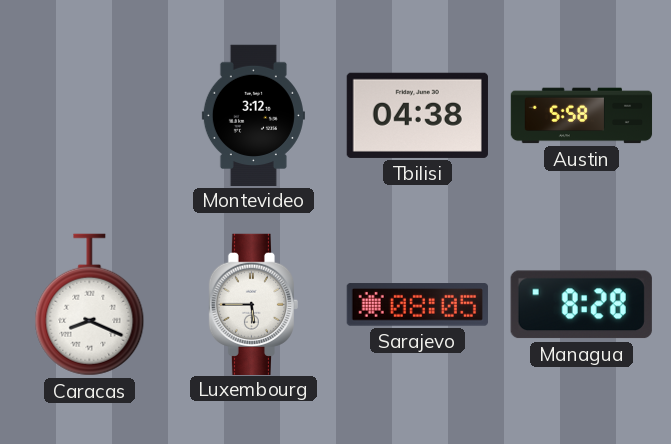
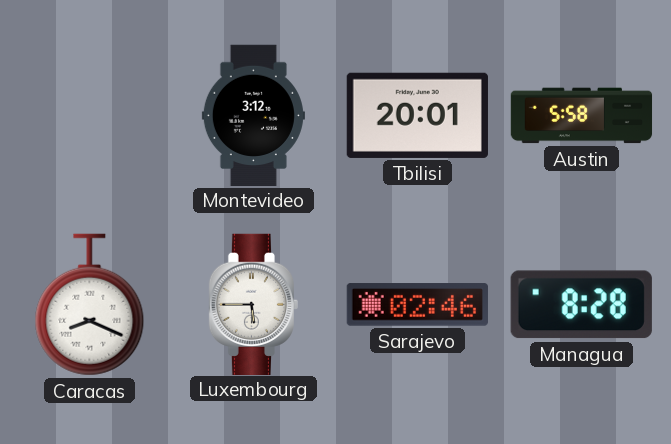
Tbilisi: 04:38 -> 20:01
Sarajevo: 08:05 -> 02:46
